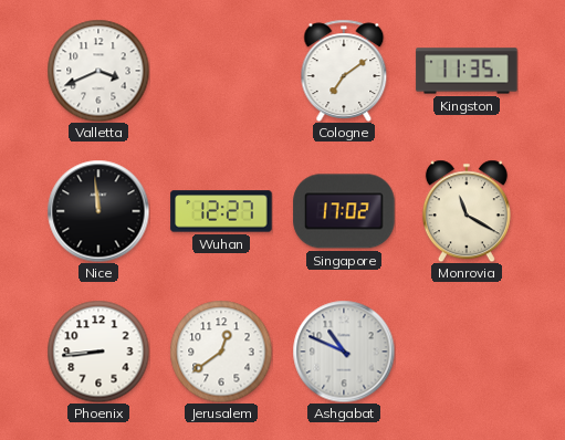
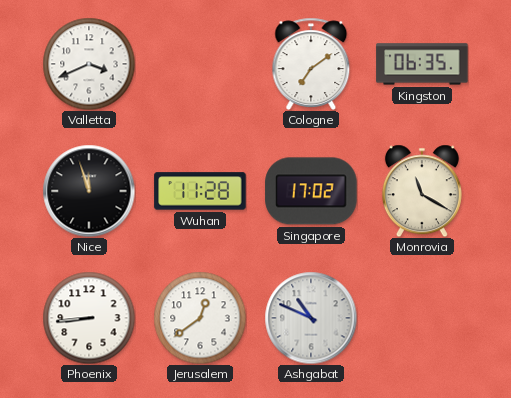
Kingston: 11:35 -> 06:35
Nice: 11:59 -> 11:57
Wuhan: 12:27 -> 11:28
